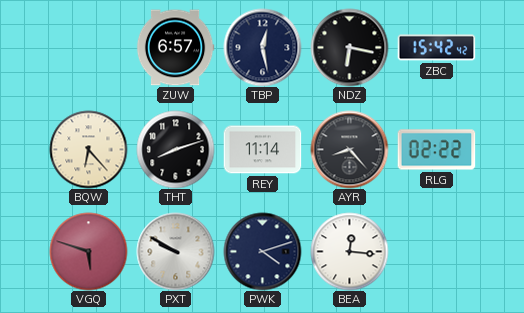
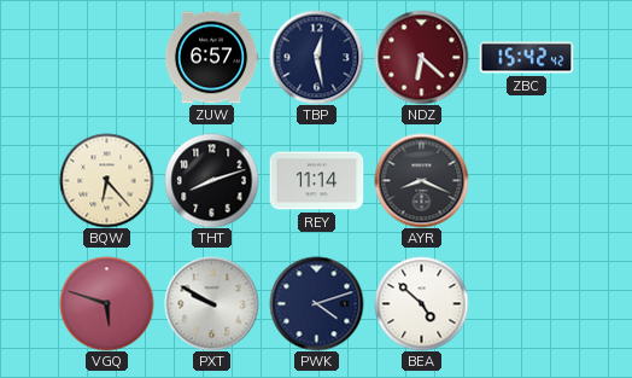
NDZ: 6:17 -> 6:22
NDZ dial: black -> burgundy
AYR: 8:23 -> 8:19
RLG: 02:22 -> none
BEA: 12:16 -> 4:52
